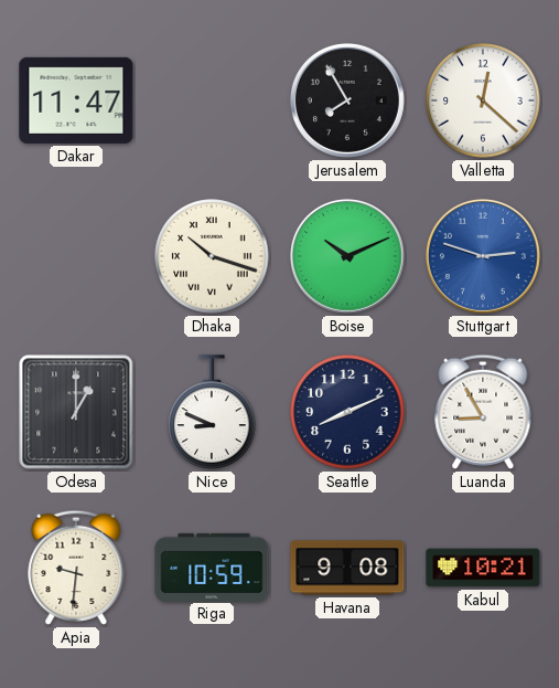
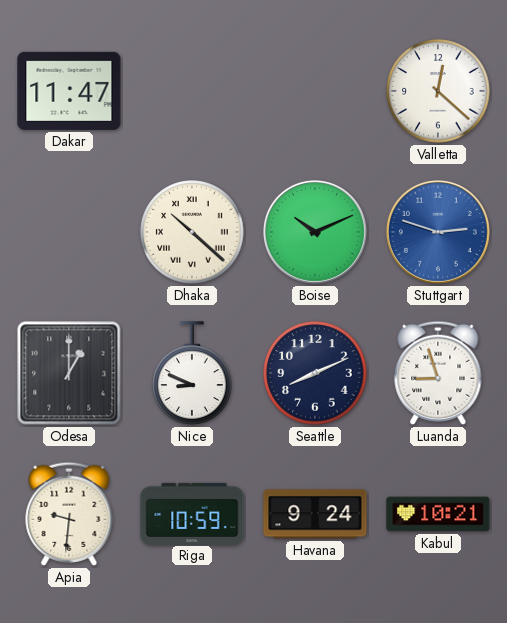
Jerusalem: 7:55 -> none
Dhaka: 10:18 -> 10:22
Luanda: 8:55 -> 8:57
Havana: 9:08 -> 9:24
